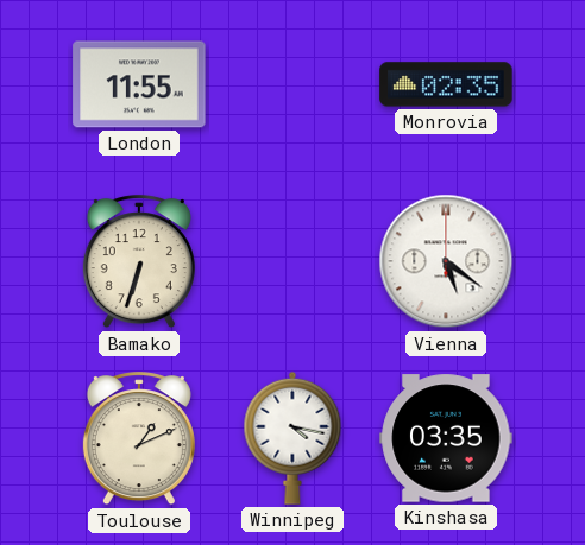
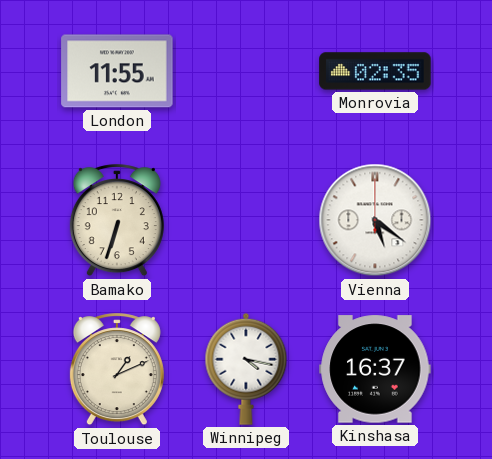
Kinshasa: 03:35 -> 16:37
